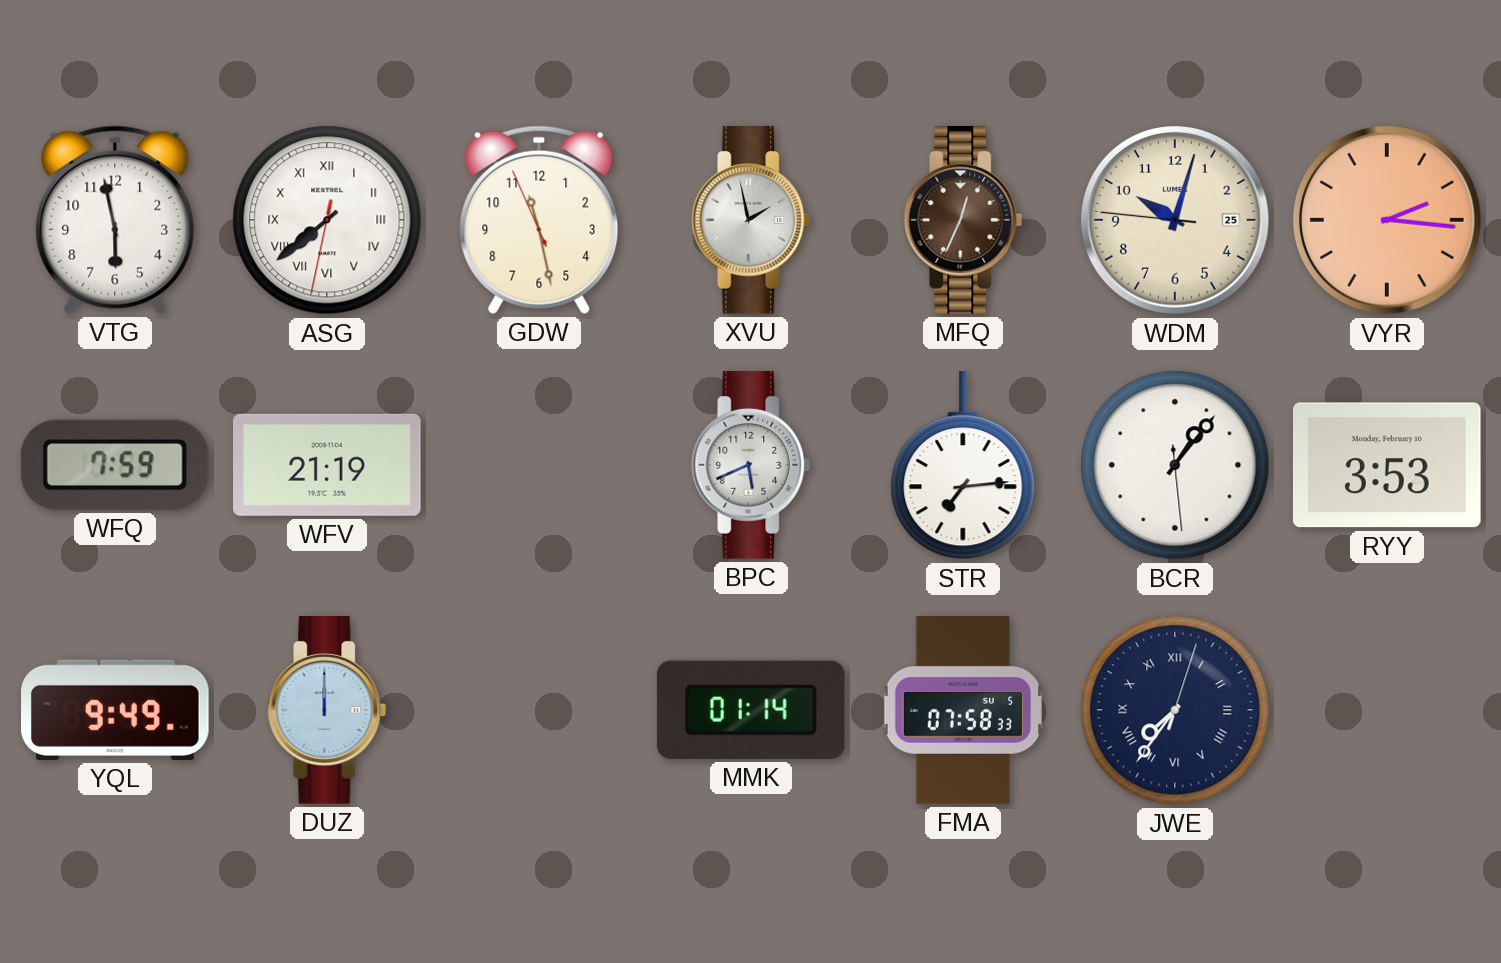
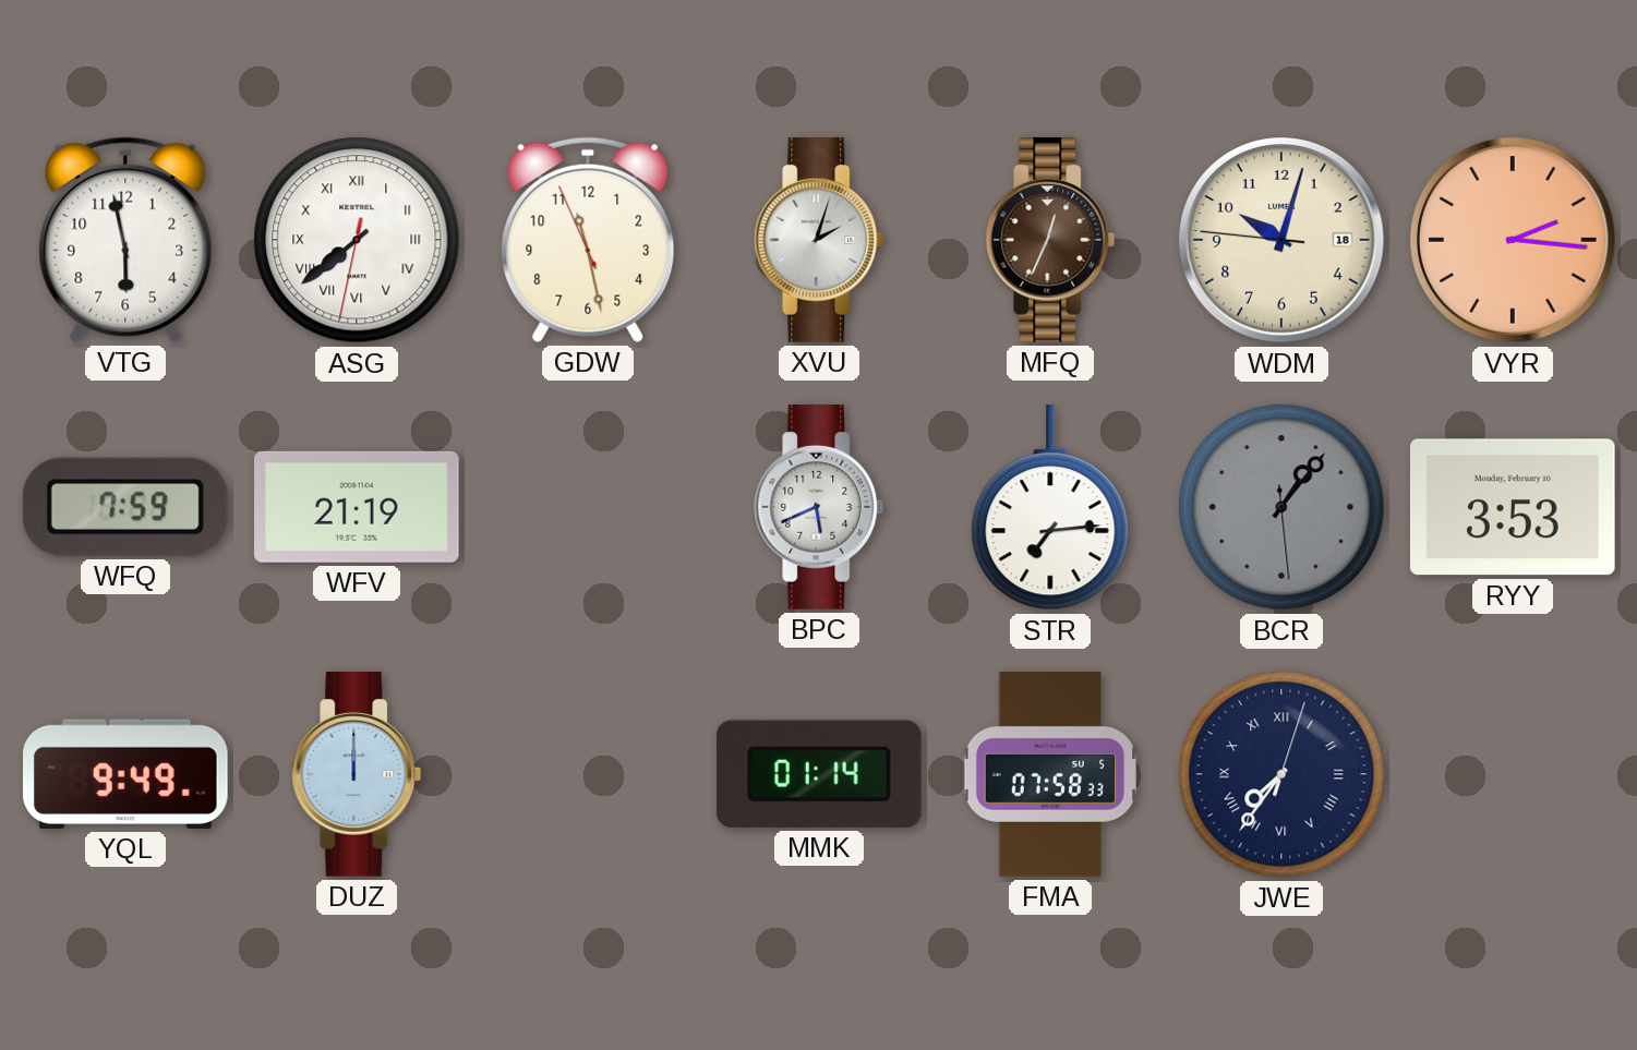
XVU: 1:58 -> 2:03
WDM date: 25 -> 18
BCR dial: white -> grey
